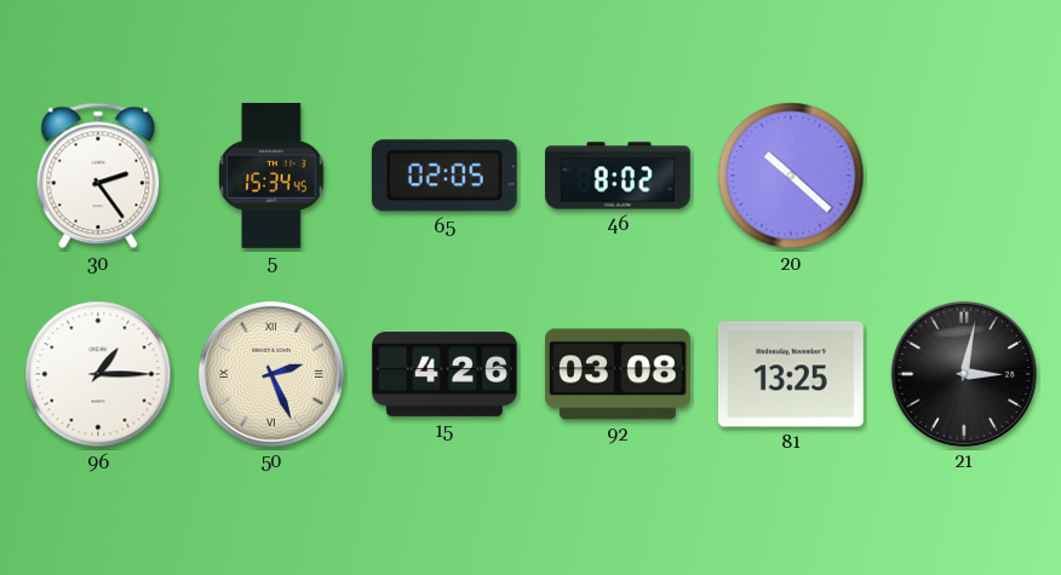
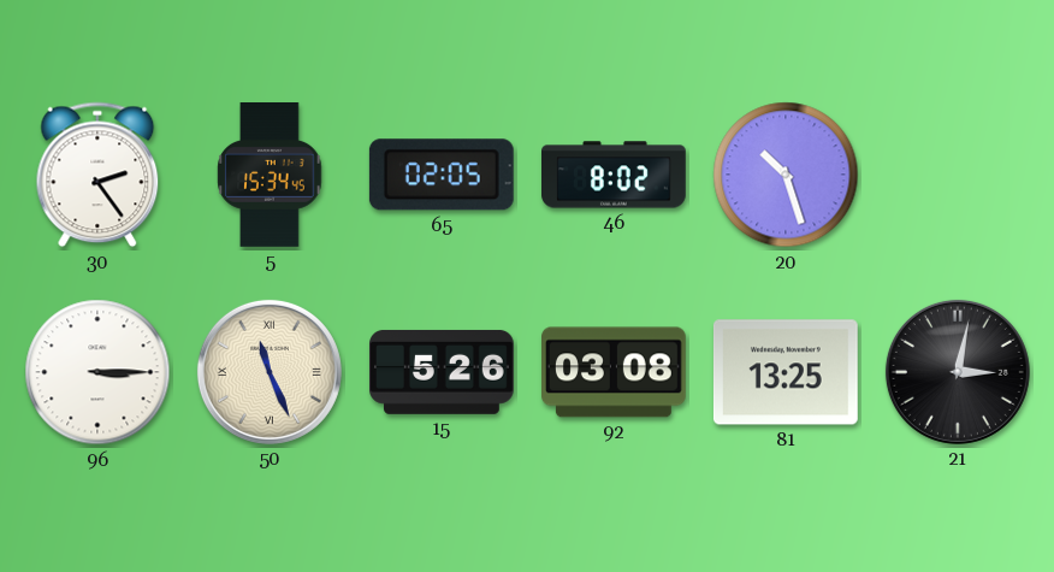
20: 10:22 -> 10:27
96: 1:15 -> 3:15
50: 2:26 -> 11:26
15: 4:26 -> 5:26
